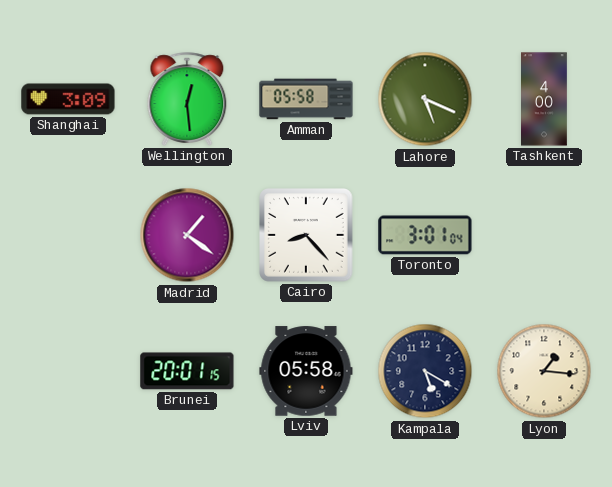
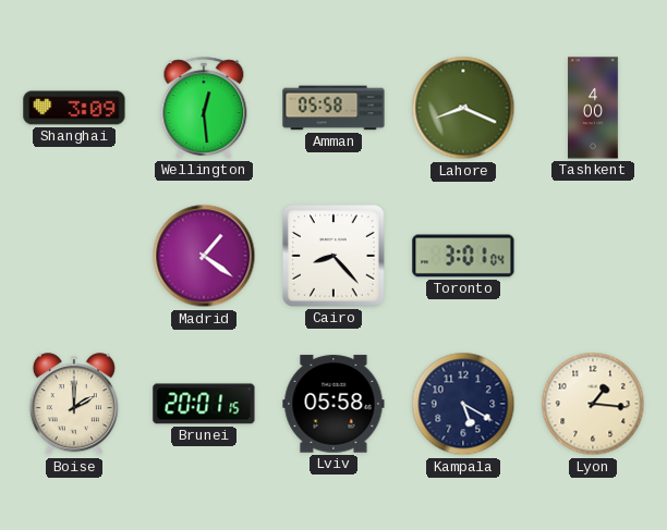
Lahore: 5:19 -> 8:19
Boise: none -> 2:00
